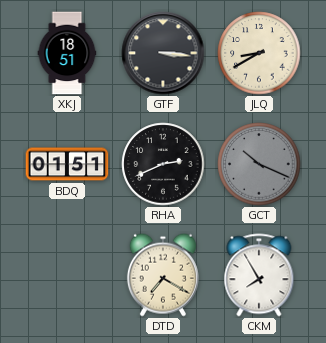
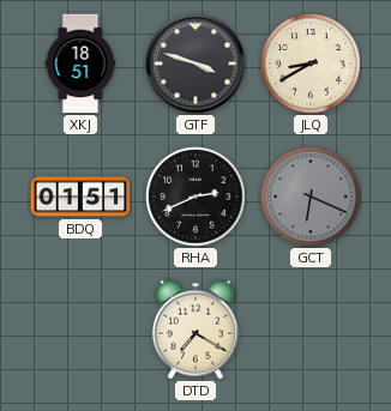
GTF: 3:16 -> 3:48
GCT: 10:19 -> 6:19
CKM: 7:55 -> none
